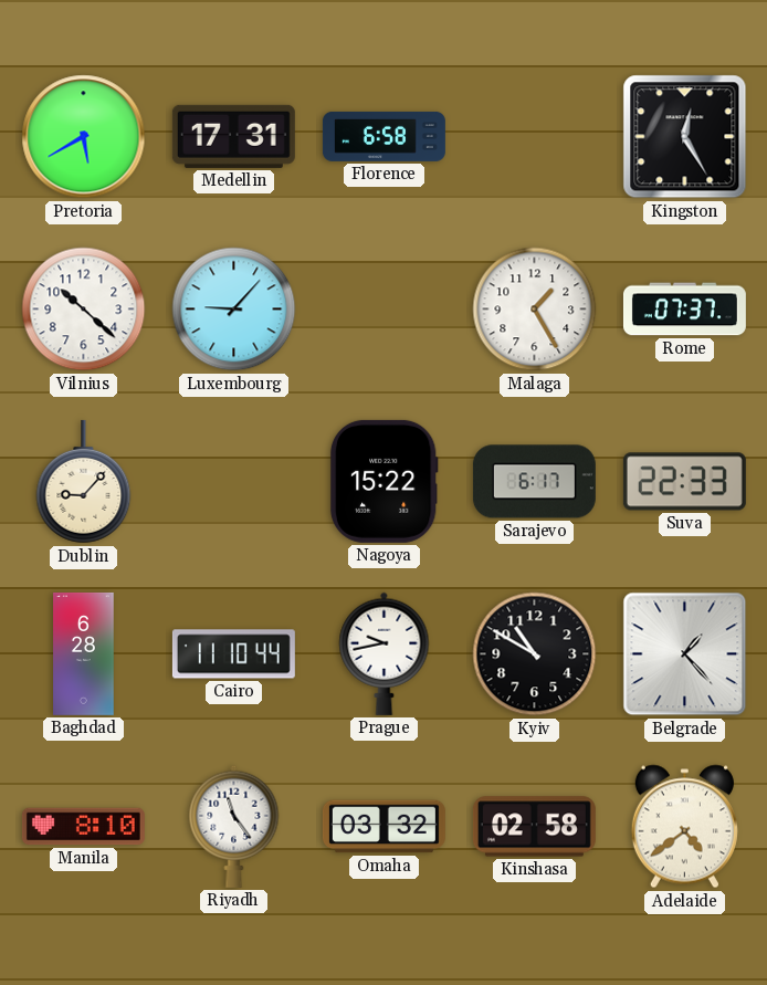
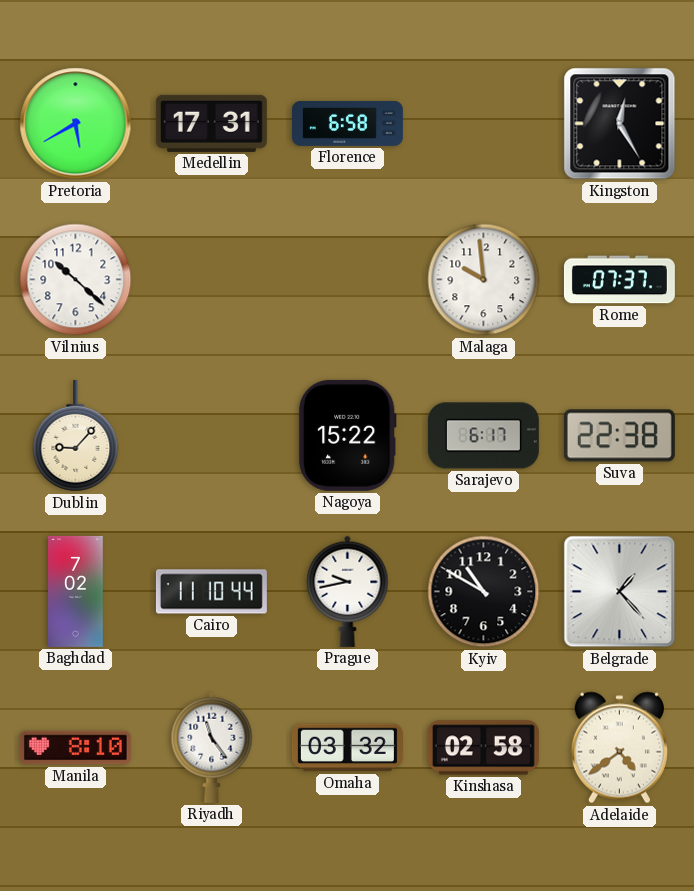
Luxembourg: 9:07 -> none
Malaga: 1:25 -> 9:59
Suva: 22:33 -> 22:38
Baghdad: 6:28 -> 7:02
